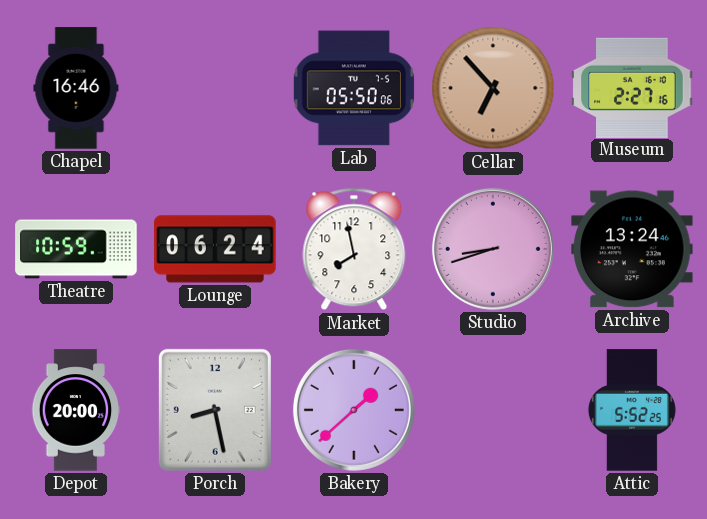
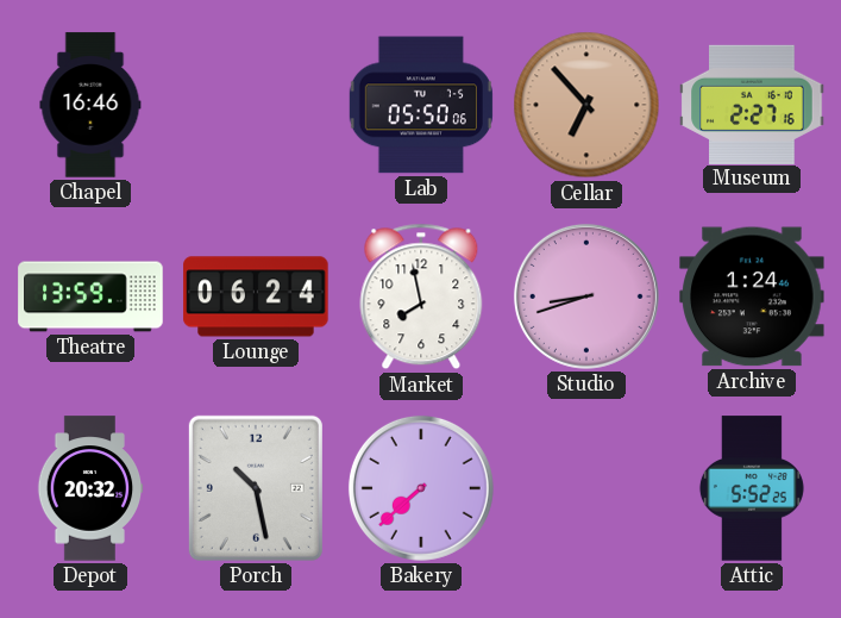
Theatre: 10:59 -> 13:59
Archive: 13:24 -> 1:24
Depot: 20:00 -> 20:32
Porch: 8:28 -> 10:28
Bakery: 1:38 -> 7:38
